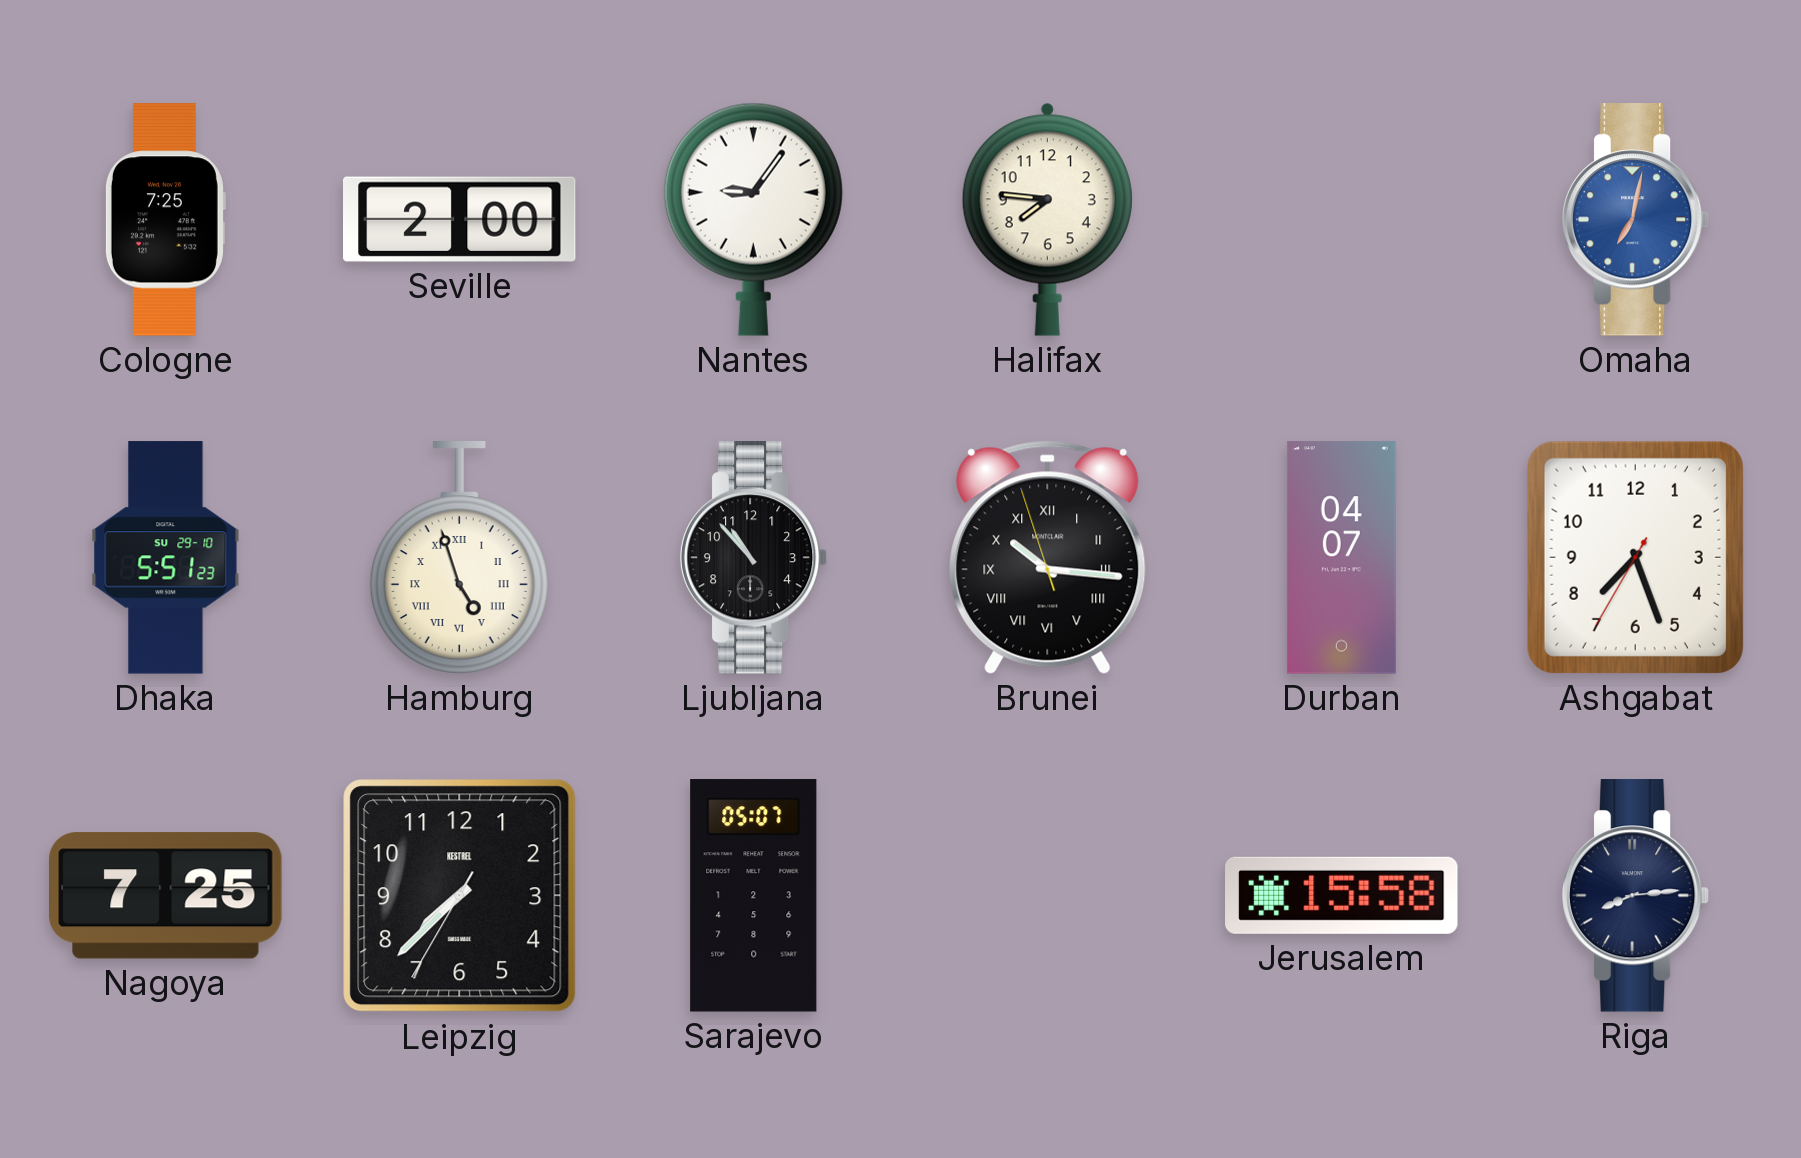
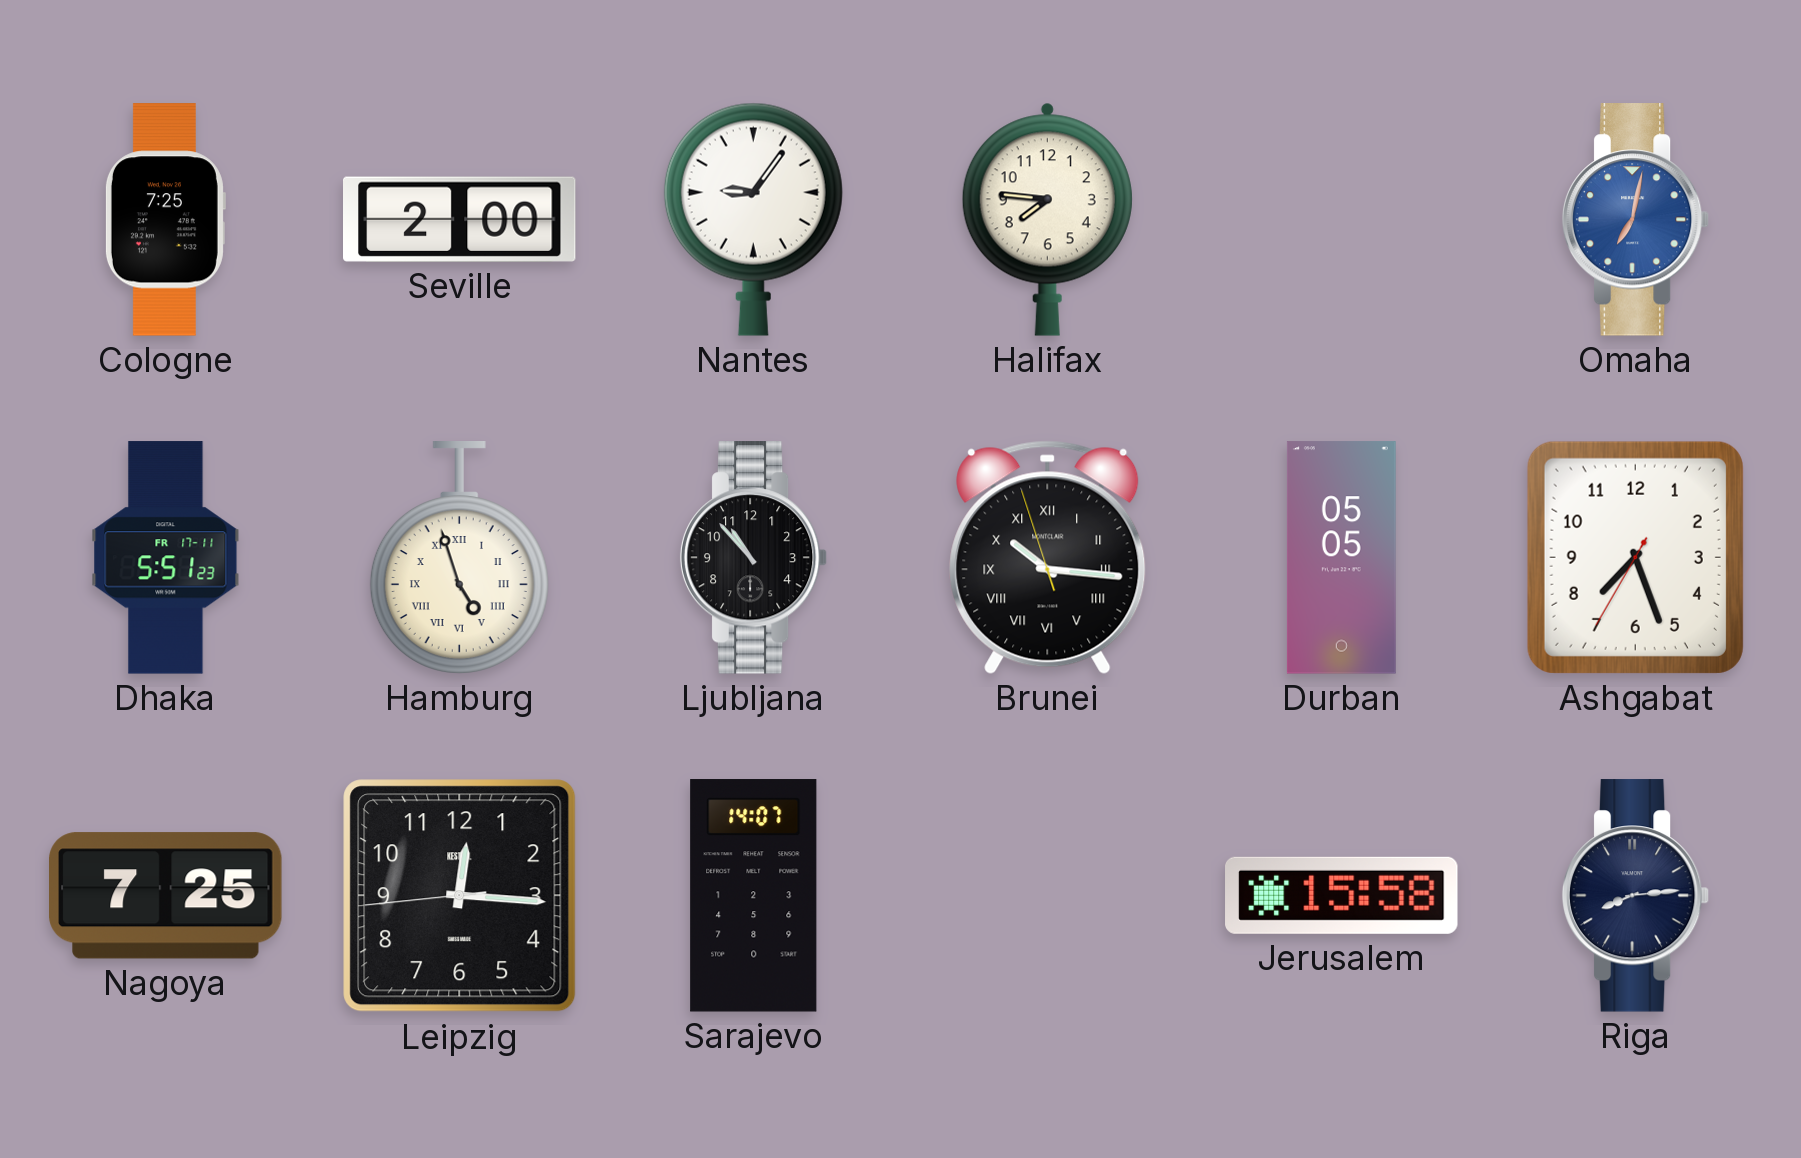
Dhaka date: SU 29-10 -> FR 17-11
Durban: 04:07 -> 05:05
Leipzig: 7:37 -> 12:15
Sarajevo: 05:07 -> 14:07
